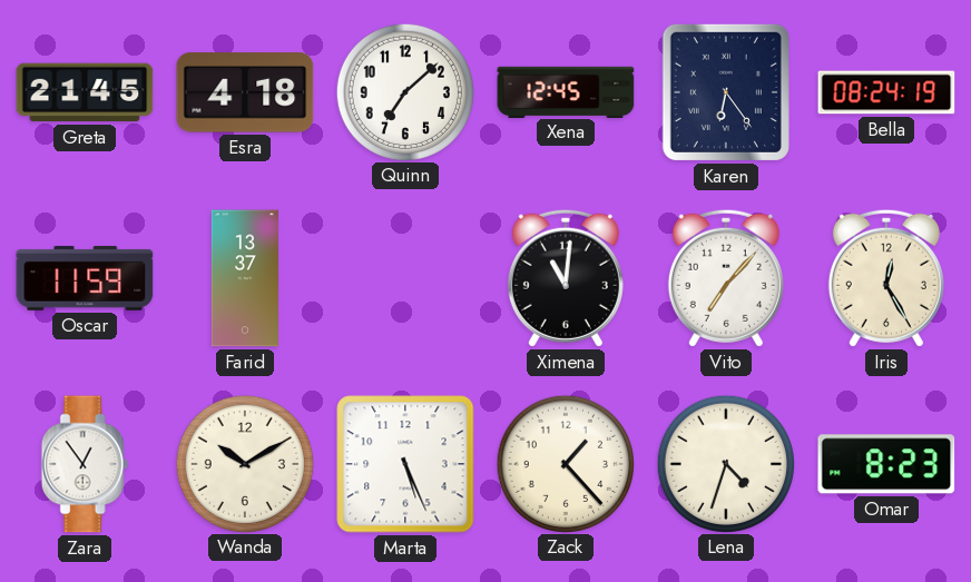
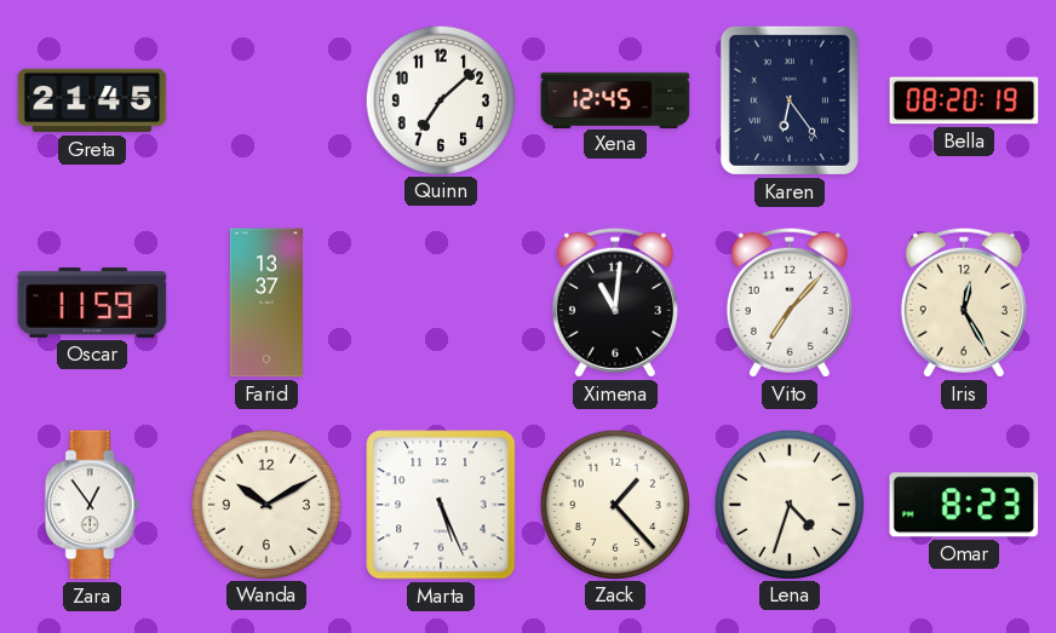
Esra: 4:18 -> none
Bella: 08:24 -> 08:20
